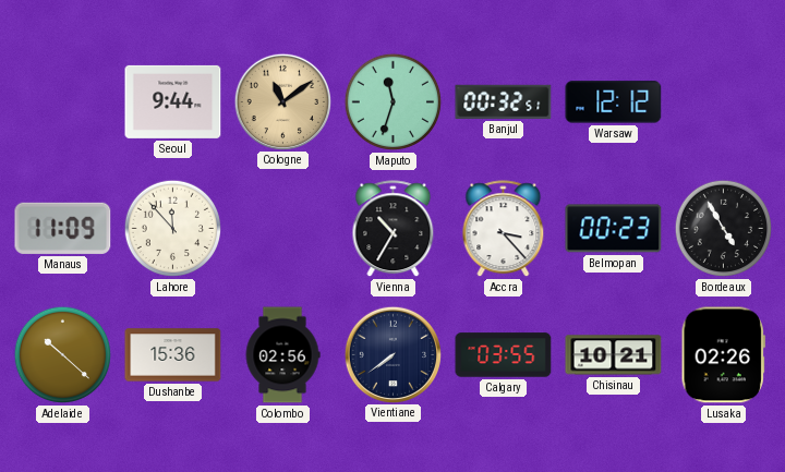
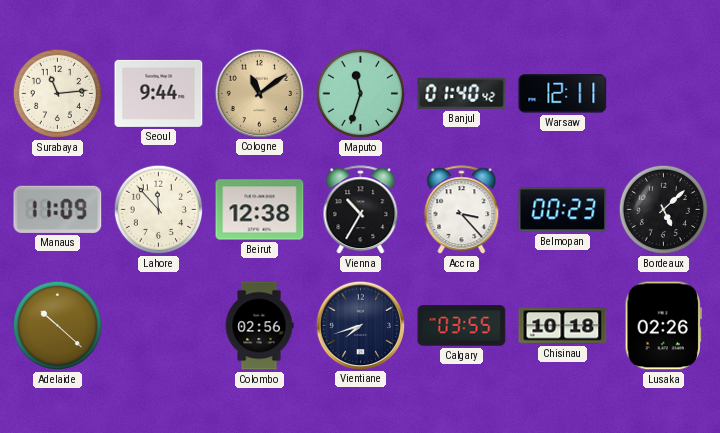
Surabaya: none -> 11:14
Banjul: 00:32 -> 01:40
Warsaw: 12:12 -> 12:11
Beirut: none -> 12:38
Bordeaux: 4:55 -> 5:08
Dushanbe: 15:36 -> none
Vientiane: 7:39 -> 7:42
Chisinau: 10:21 -> 10:18
